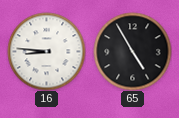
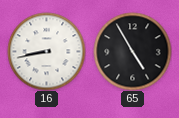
16: 8:46 -> 8:43
